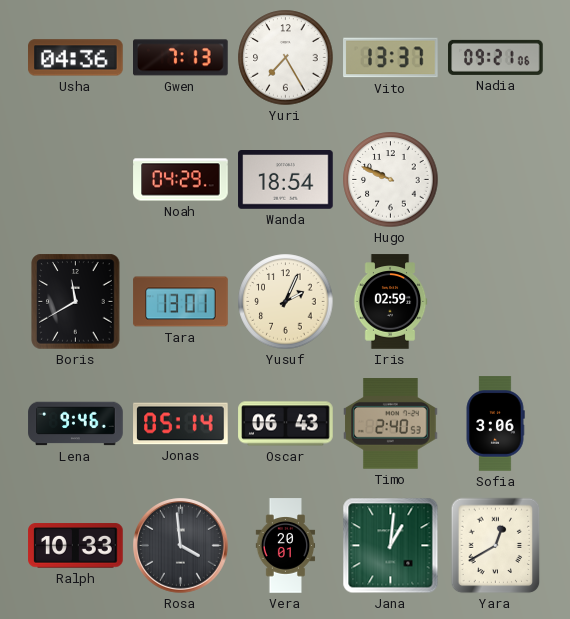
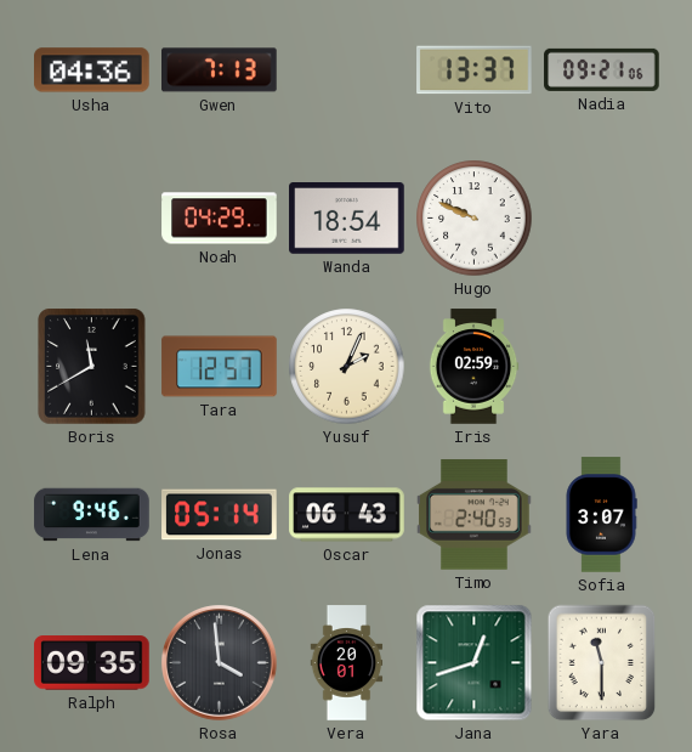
Yuri: 7:25 -> none
Tara: 13:01 -> 12:57
Sofia: 3:06 -> 3:07
Ralph: 10:33 -> 09:35
Jana: 1:01 -> 12:42
Yara: 12:40 -> 11:30
